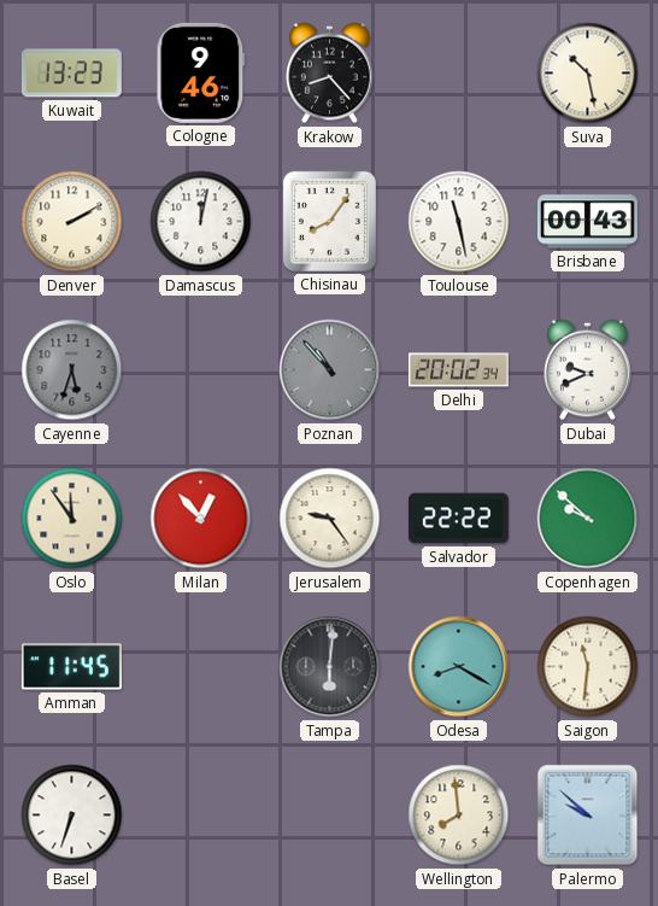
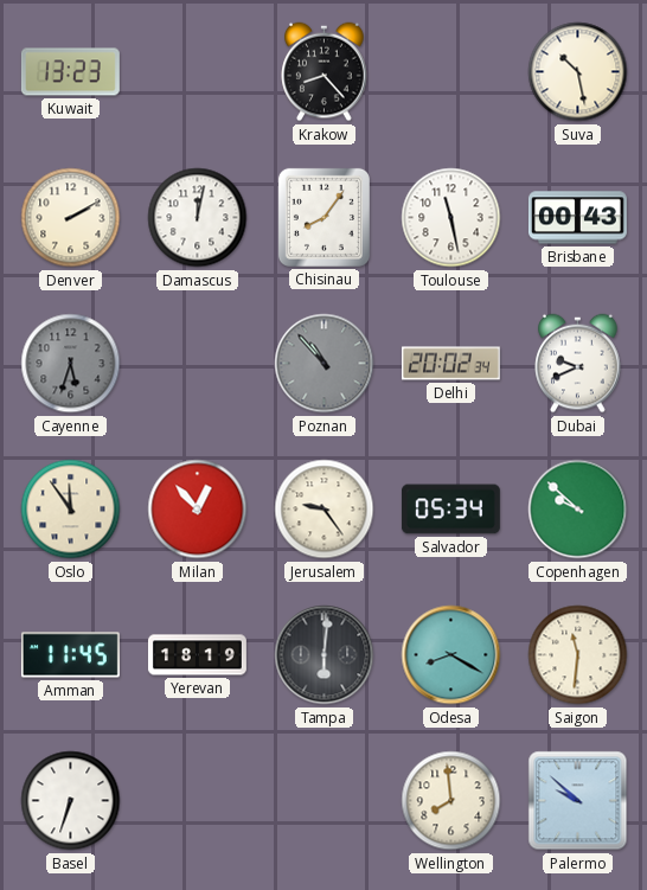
Cologne: 9:46 -> none
Salvador: 22:22 -> 05:34
Yerevan: none -> 18:19
